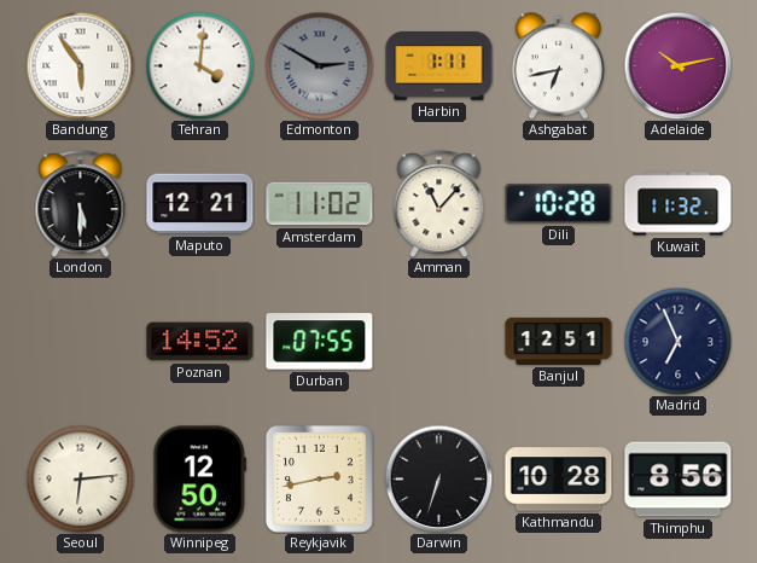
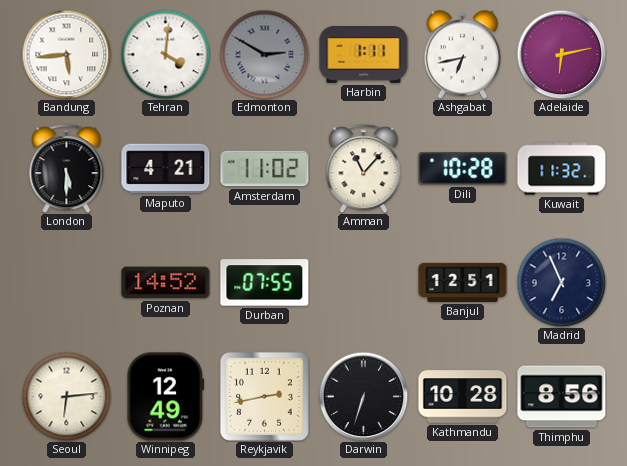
Bandung: 5:54 -> 5:44
Adelaide: 10:13 -> 6:13
Maputo: 12:21 -> 4:21
Winnipeg: 12:50 -> 12:49
